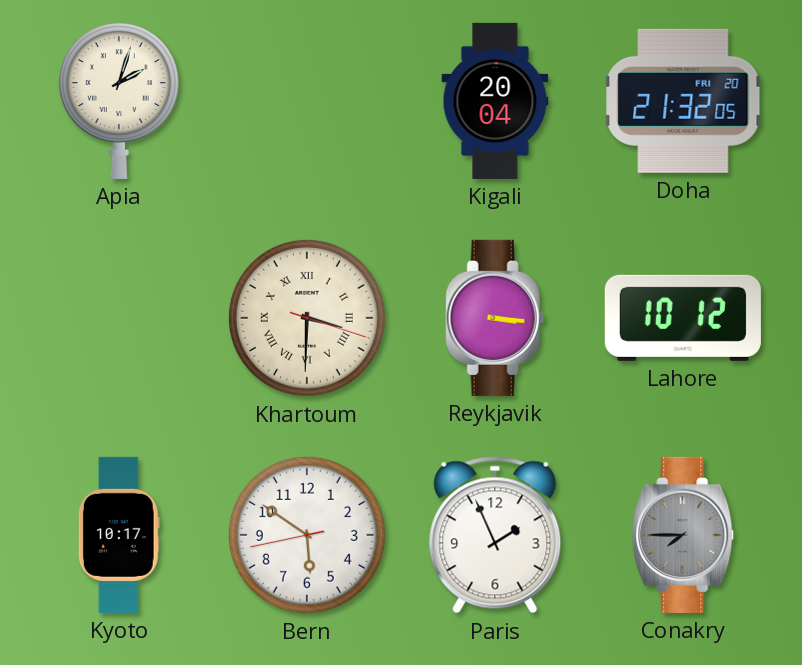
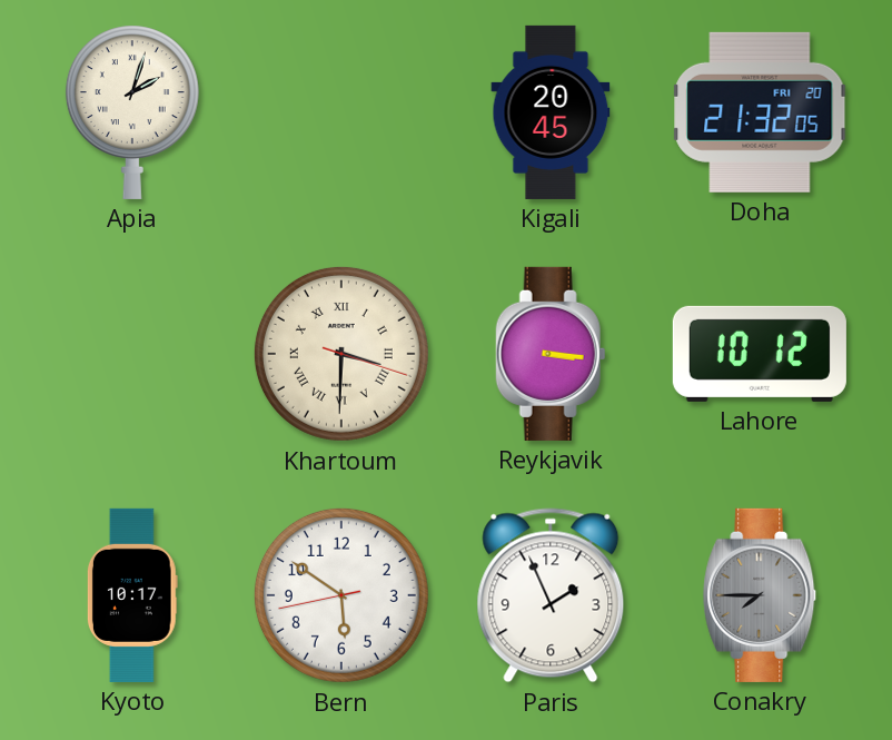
Kigali: 20:04 -> 20:45
